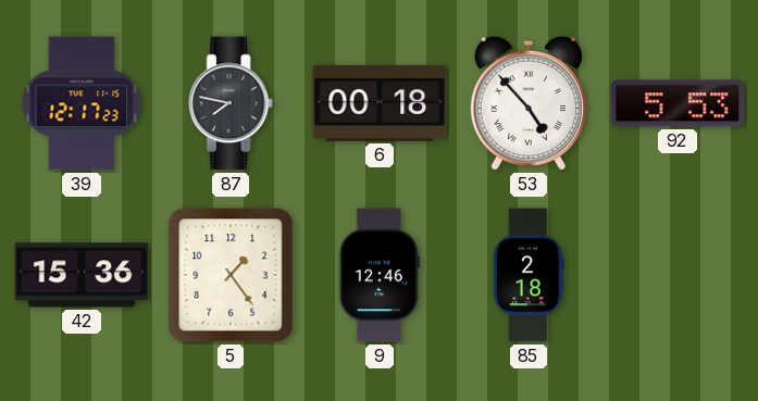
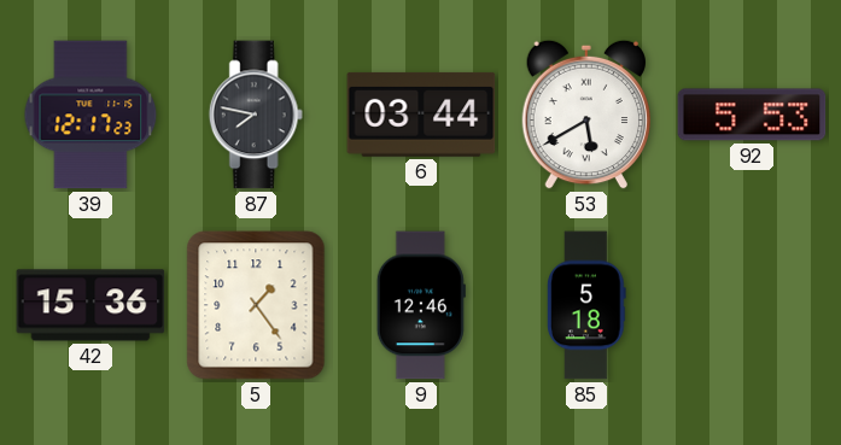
6: 00:18 -> 03:44
53: 4:53 -> 5:40
85: 2:18 -> 5:18
